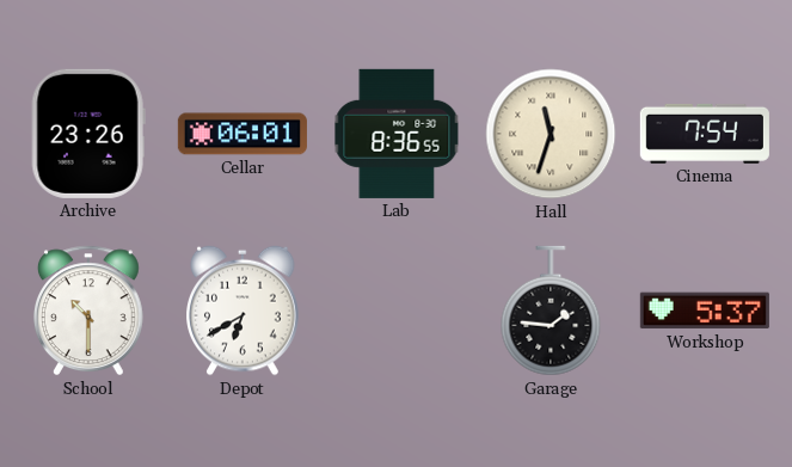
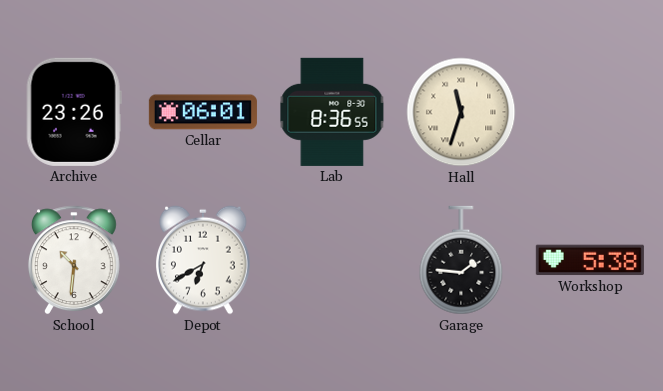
Cinema: 7:54 -> none
School: 10:30 -> 10:31
Workshop: 5:37 -> 5:38
